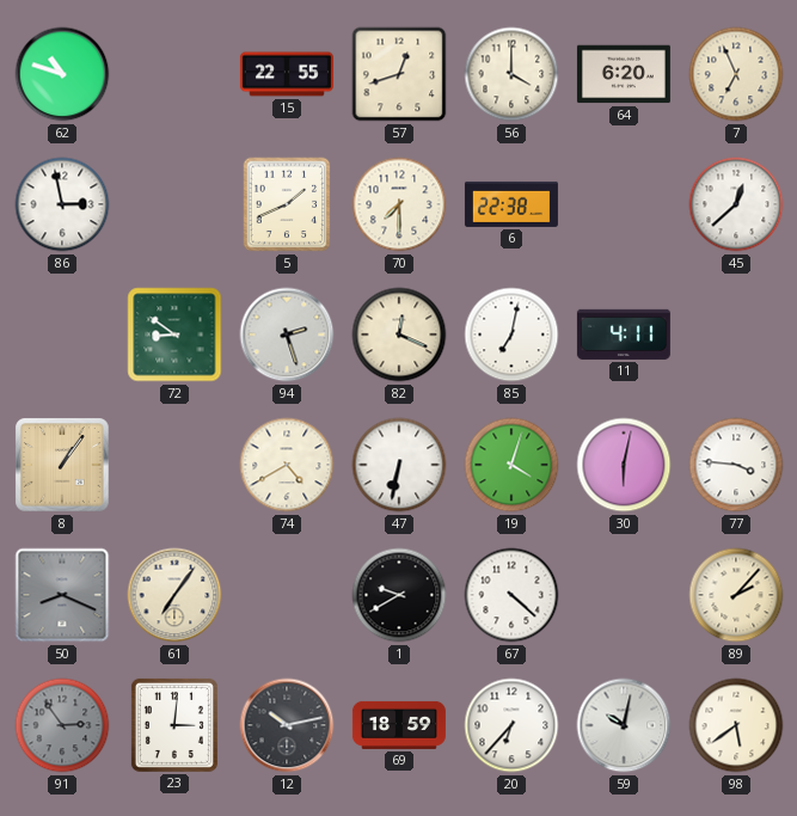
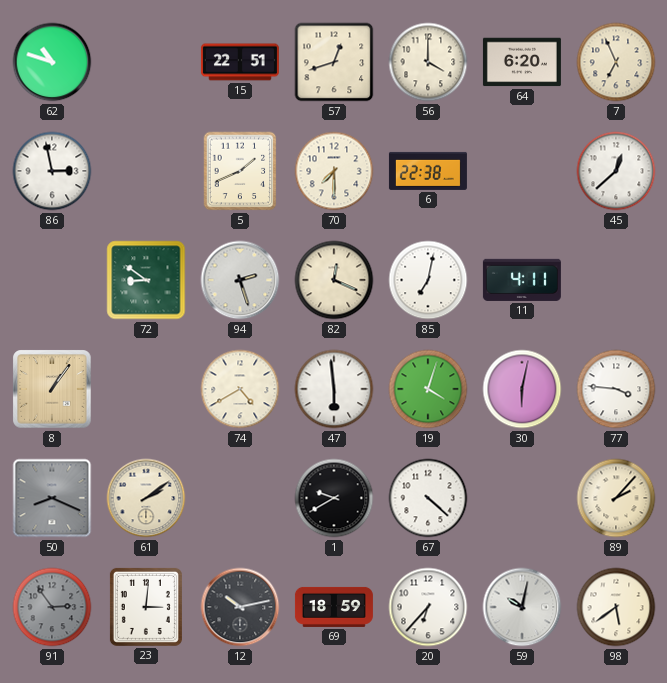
15: 22:55 -> 22:51
47: 6:32 -> 5:59
61: 7:06 -> 2:09
